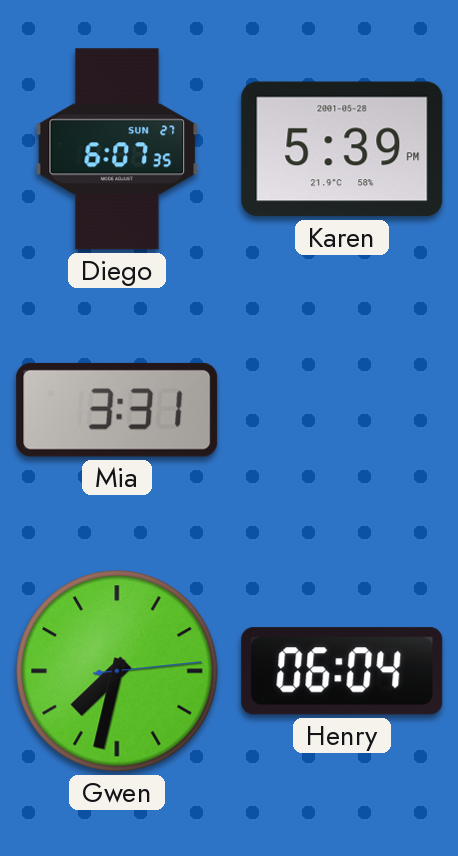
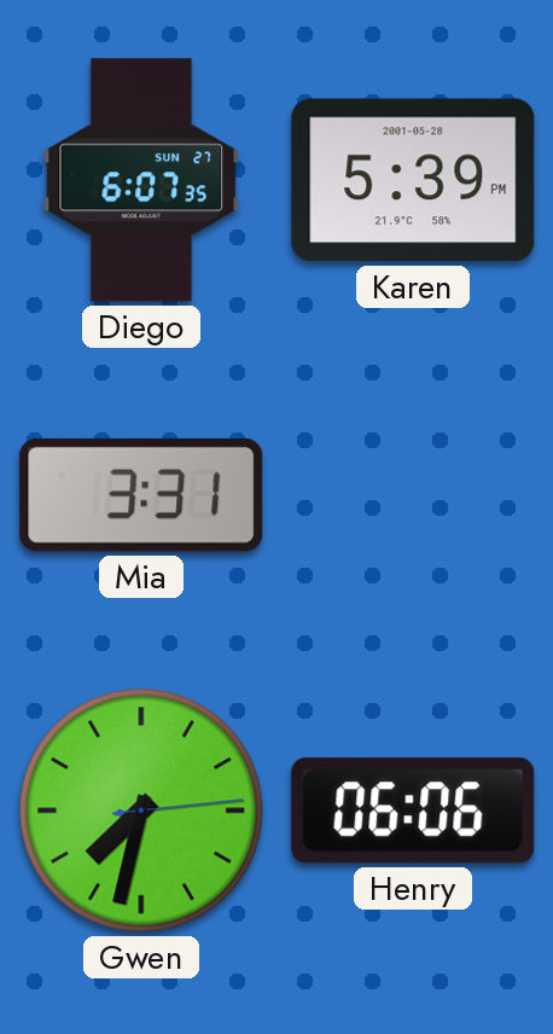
Henry: 06:04 -> 06:06
